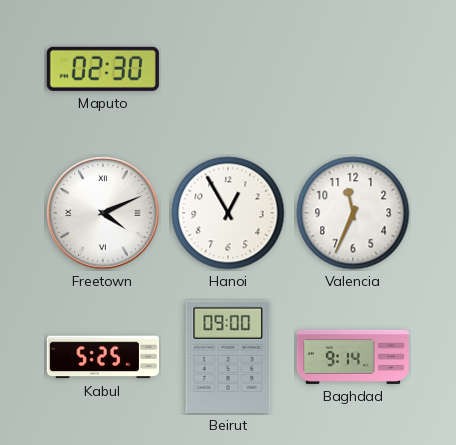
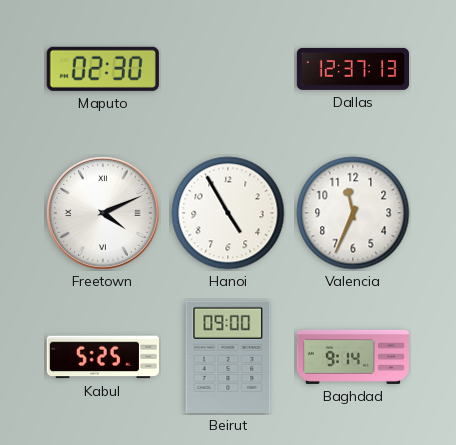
Dallas: none -> 12:37
Hanoi: 12:55 -> 4:55
